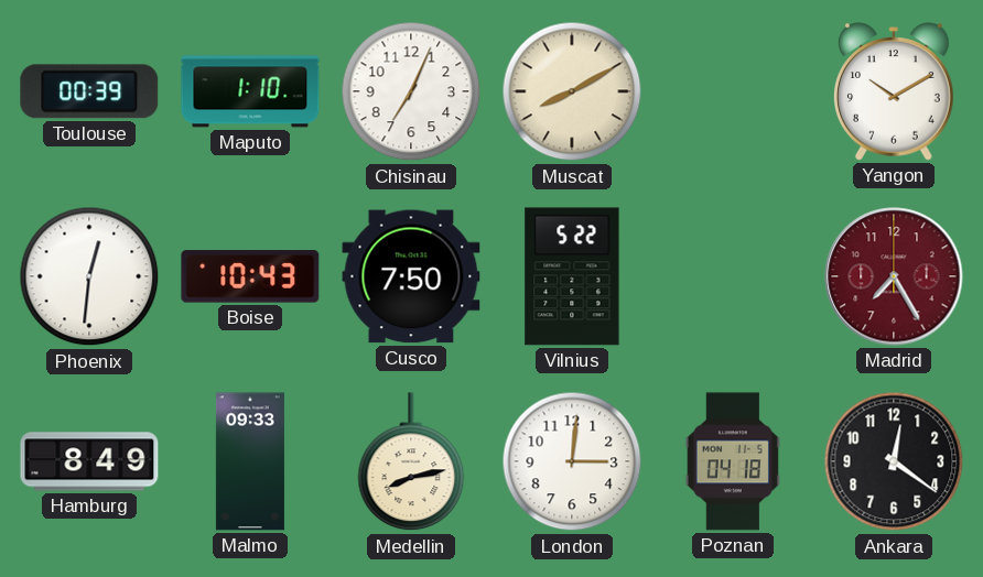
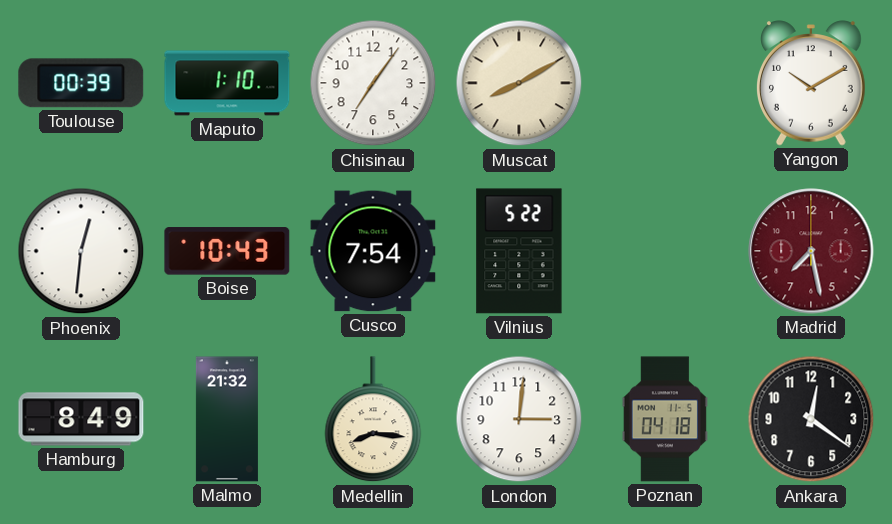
Chisinau: 7:04 -> 7:06
Cusco: 7:50 -> 7:54
Madrid: 7:25 -> 7:28
Malmo: 09:33 -> 21:32
Medellin: 8:13 -> 8:16
